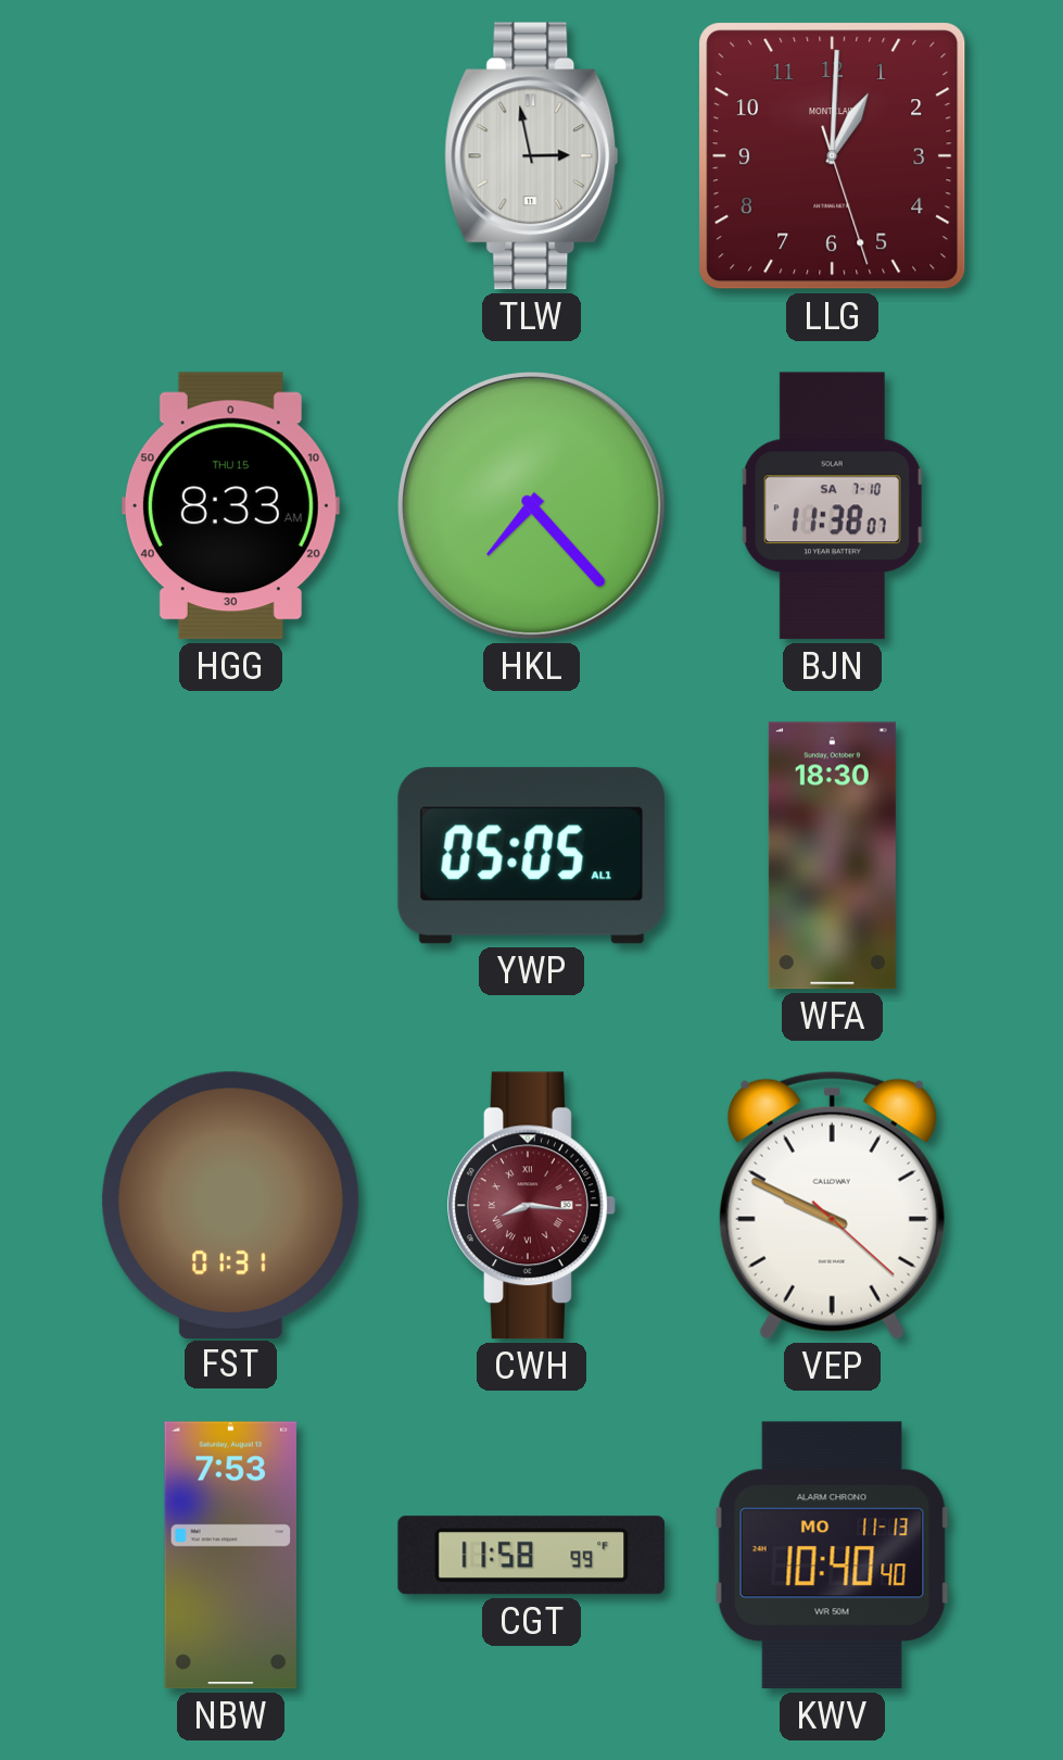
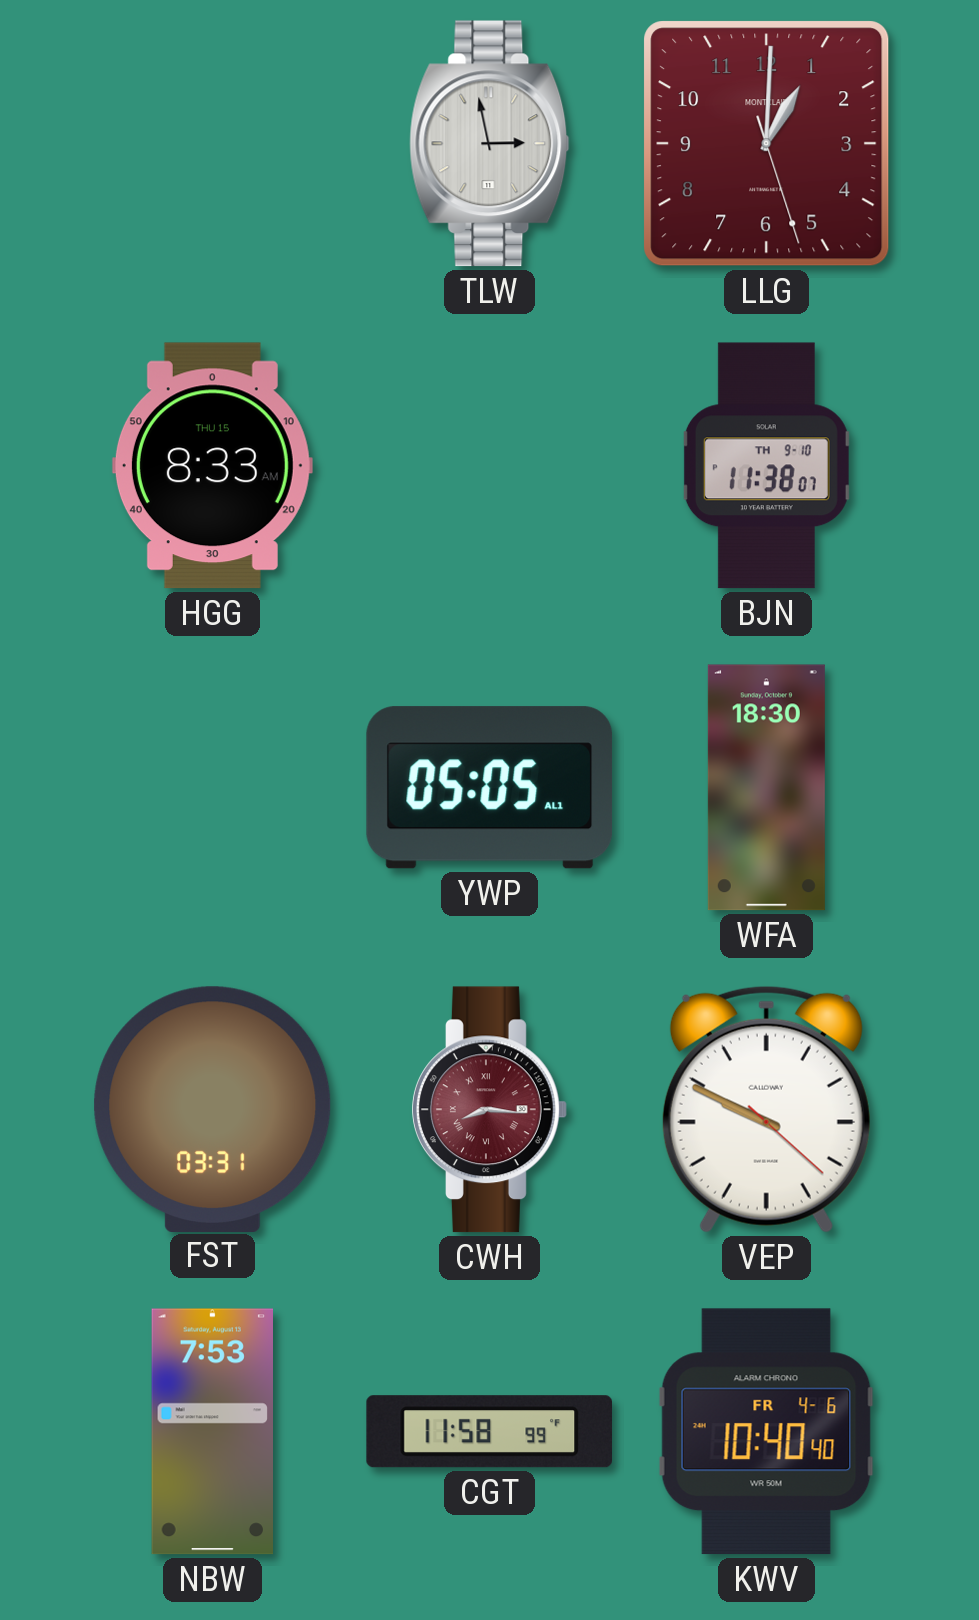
HKL: 7:23 -> none
BJN date: SA 7-10 -> TH 9-10
FST: 01:31 -> 03:31
KWV date: MO 11-13 -> FR 4-6
